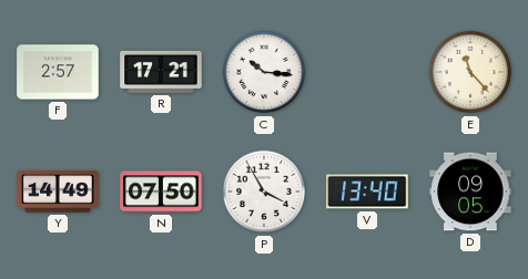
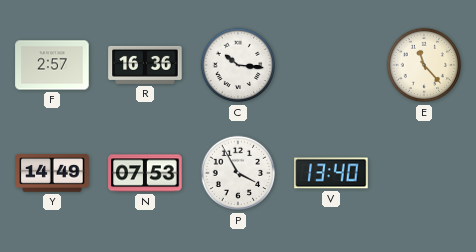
R: 17:21 -> 16:36
N: 07:50 -> 07:53
D: 09:05 -> none
